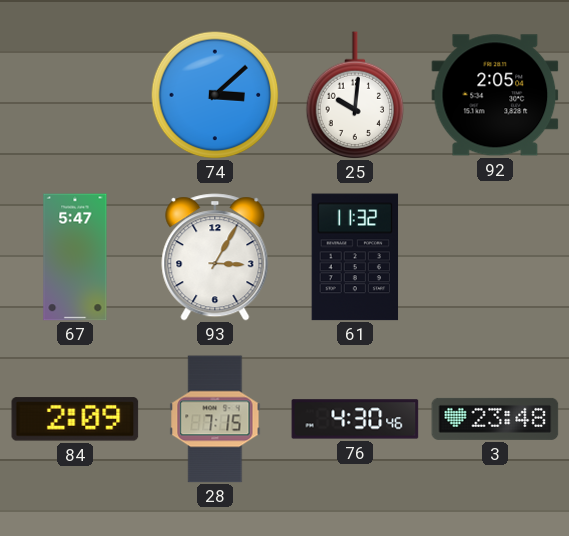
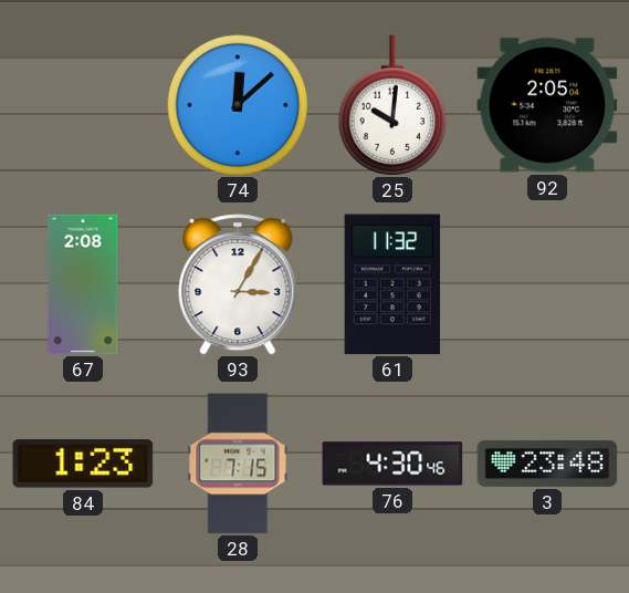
74: 3:08 -> 12:08
67: 5:47 -> 2:08
84: 2:09 -> 1:23
